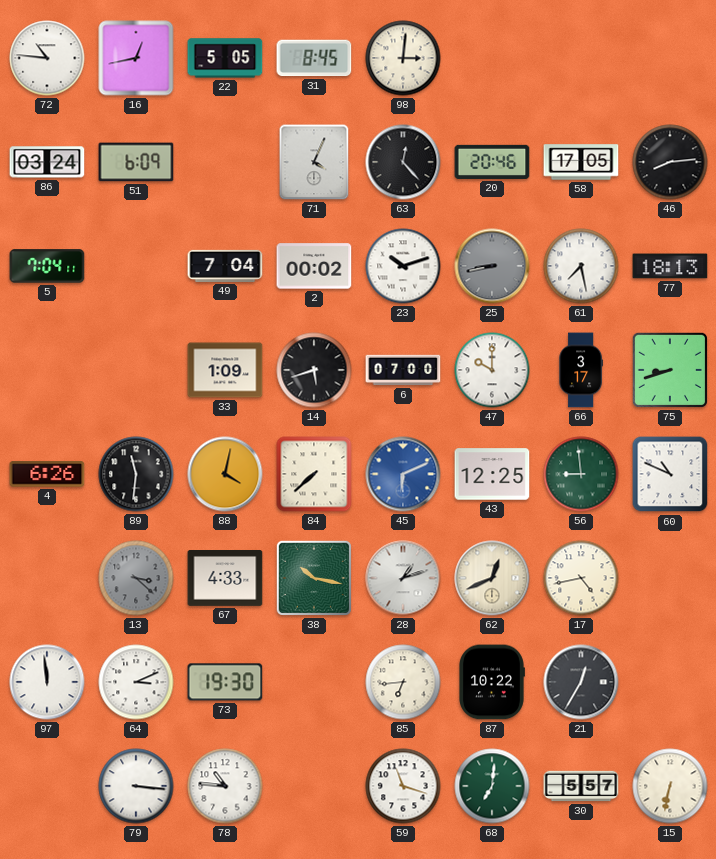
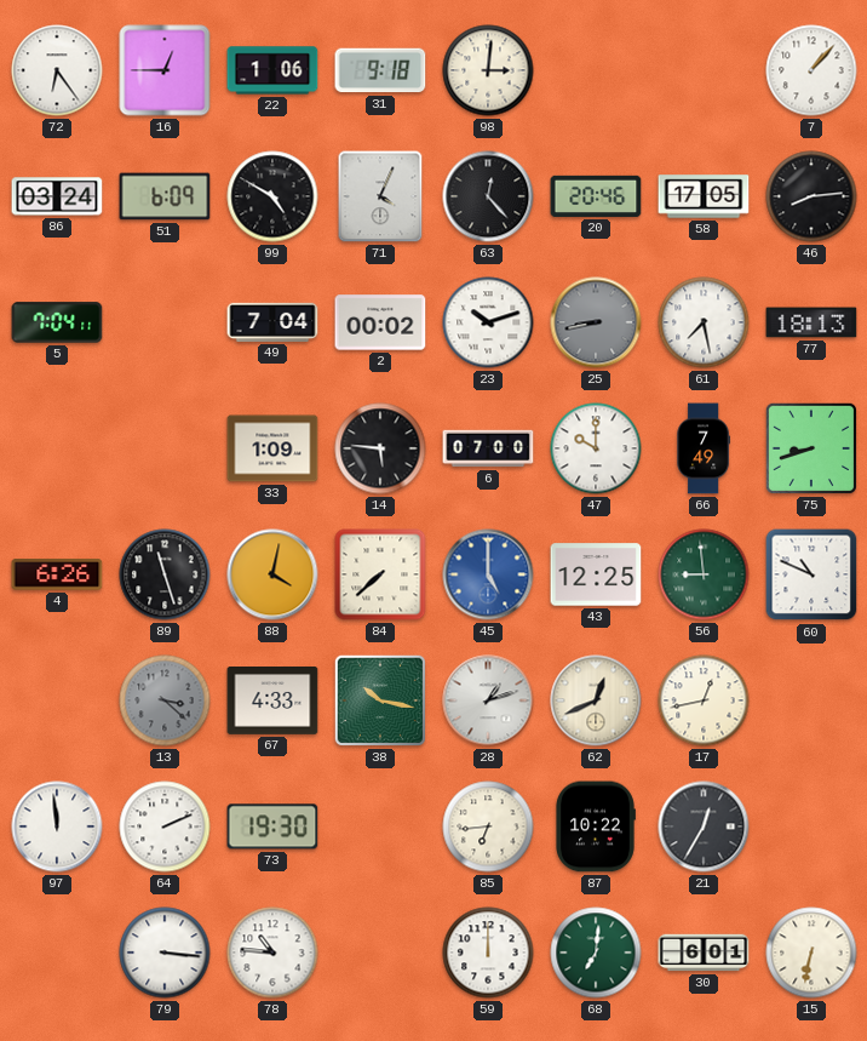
72: 10:46 -> 6:24
16: 12:43 -> 12:45
22: 5:05 -> 1:06
31: 8:45 -> 9:18
7: none -> 1:07
99: none -> 4:50
14: 5:42 -> 5:46
66: 3:17 -> 7:49
89: 11:31 -> 11:27
45: 6:11 -> 5:00
17: 4:43 -> 12:43
64: 3:11 -> 2:11
59: 11:18 -> 12:00
30: 5:57 -> 6:01
